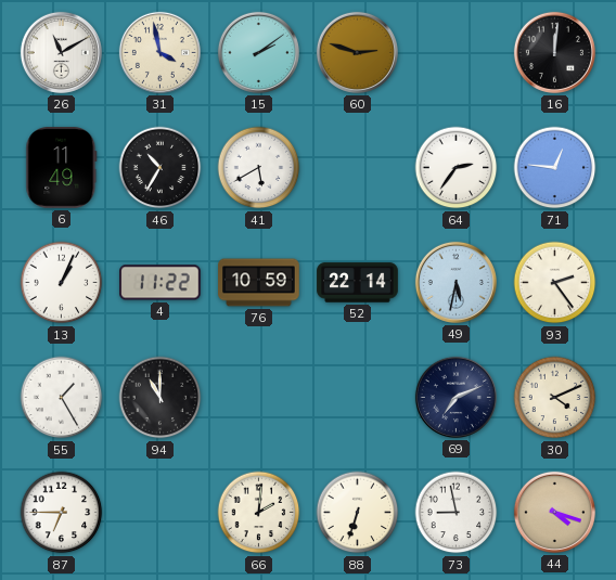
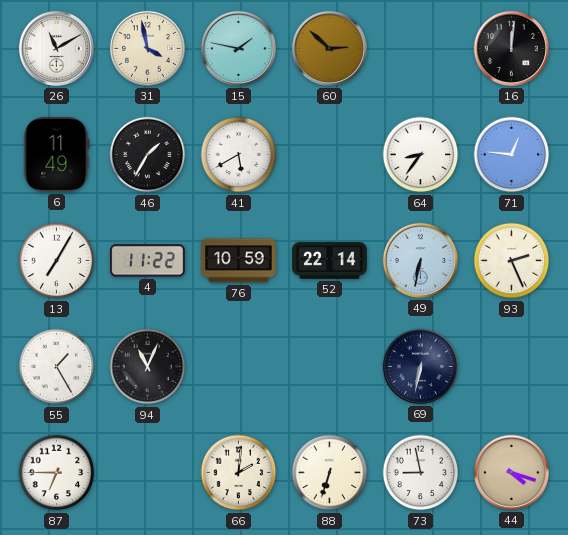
15: 2:09 -> 1:47
60: 2:48 -> 2:52
46: 10:35 -> 1:35
64: 2:36 -> 8:36
13: 1:04 -> 7:05
49: 5:32 -> 6:32
93: 2:24 -> 2:26
94: 11:00 -> 11:04
69: 7:11 -> 6:32
30: 4:11 -> none
